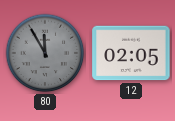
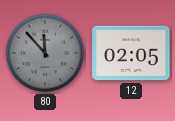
80: 11:55 -> 11:53
